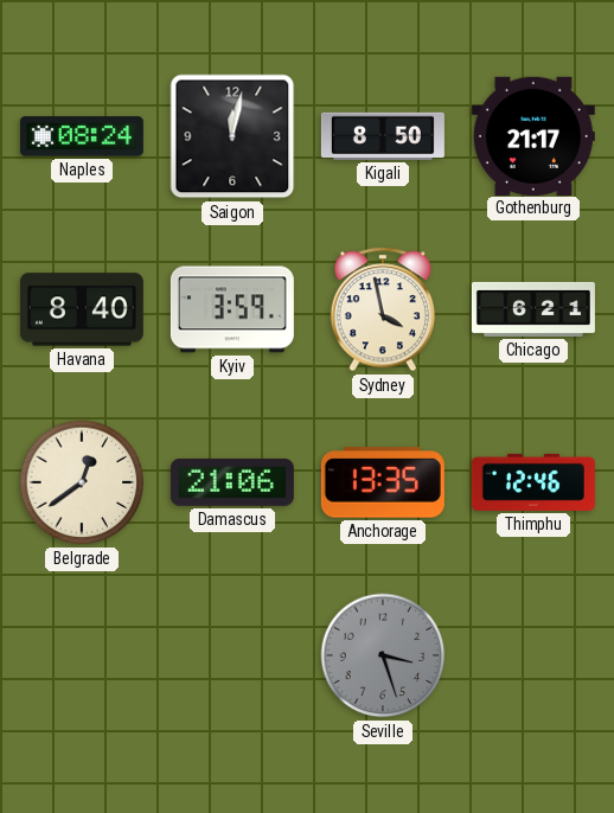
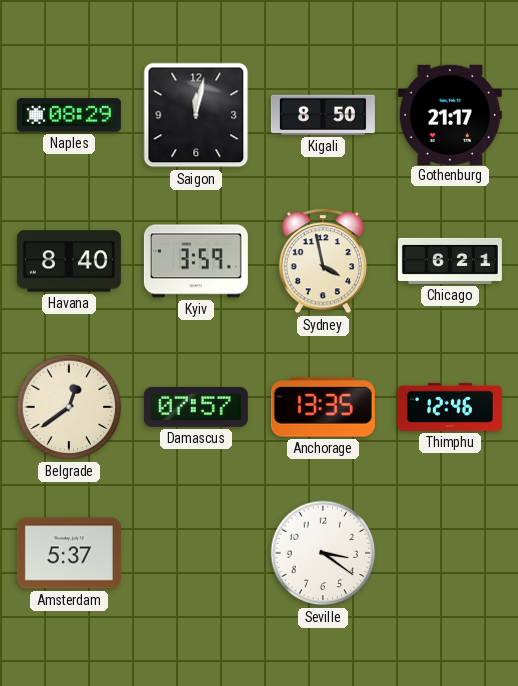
Naples: 08:24 -> 08:29
Damascus: 21:06 -> 07:57
Amsterdam: none -> 5:37
Seville: 3:27 -> 3:21
Seville dial: grey -> white
